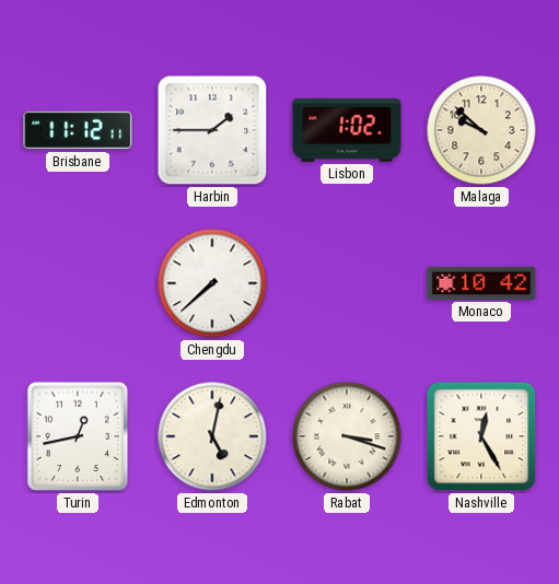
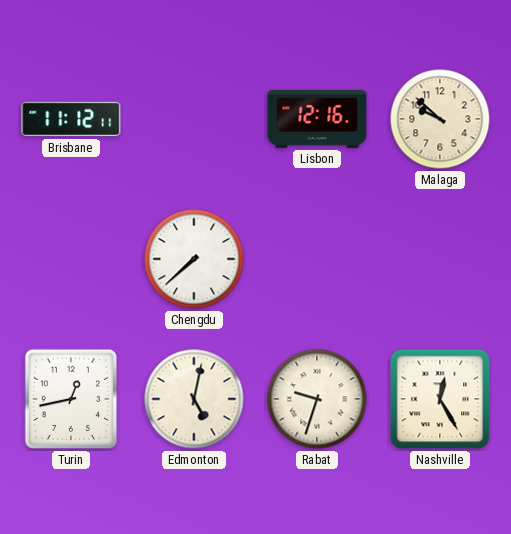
Harbin: 1:45 -> none
Lisbon: 1:02 -> 12:16
Monaco: 10:42 -> none
Rabat: 3:18 -> 9:33
